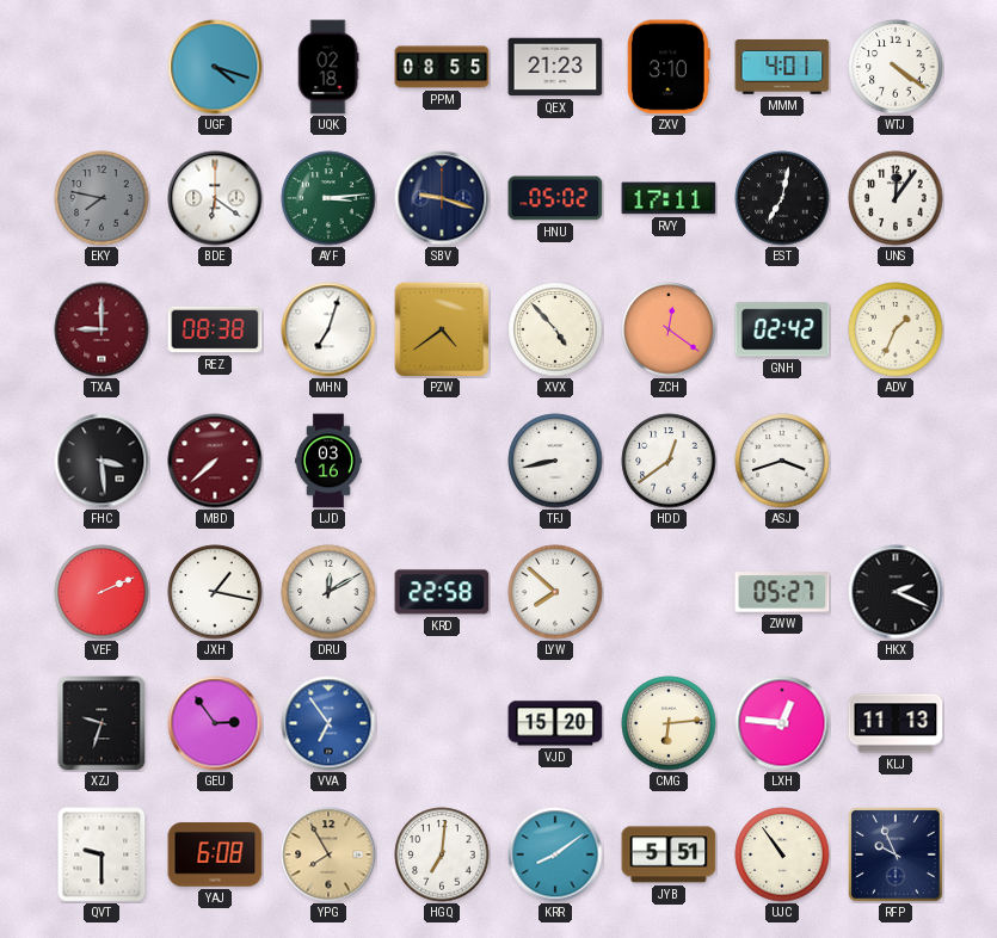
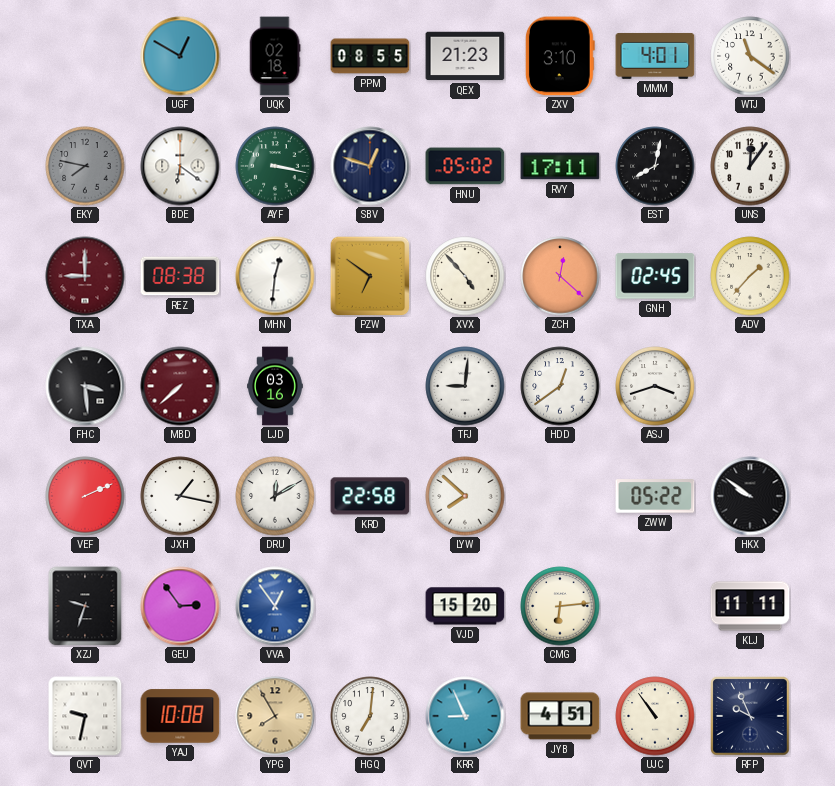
UGF: 4:18 -> 12:50
WTJ: 4:21 -> 11:21
AYF: 3:14 -> 3:17
SBV: 9:18 -> 12:48
EST: 7:02 -> 8:02
MHN: 7:03 -> 12:31
PZW: 4:39 -> 6:51
ZCH: 12:21 -> 12:22
GNH: 02:42 -> 02:45
ADV: 1:34 -> 1:37
TFJ: 8:43 -> 9:01
ZWW: 05:27 -> 05:22
HKX: 2:19 -> 9:51
VVA: 6:54 -> 12:54
LXH: 12:46 -> none
KLJ: 11:13 -> 11:11
QVT: 9:30 -> 9:32
YAJ: 6:08 -> 10:08
KRR: 8:09 -> 8:56
JYB: 5:51 -> 4:51
